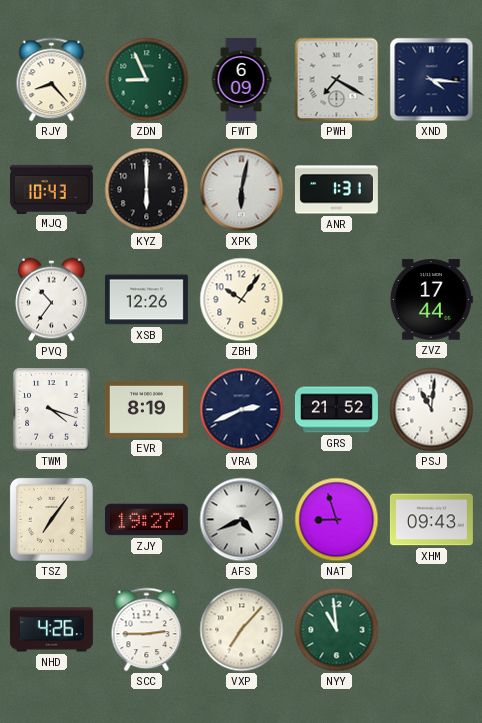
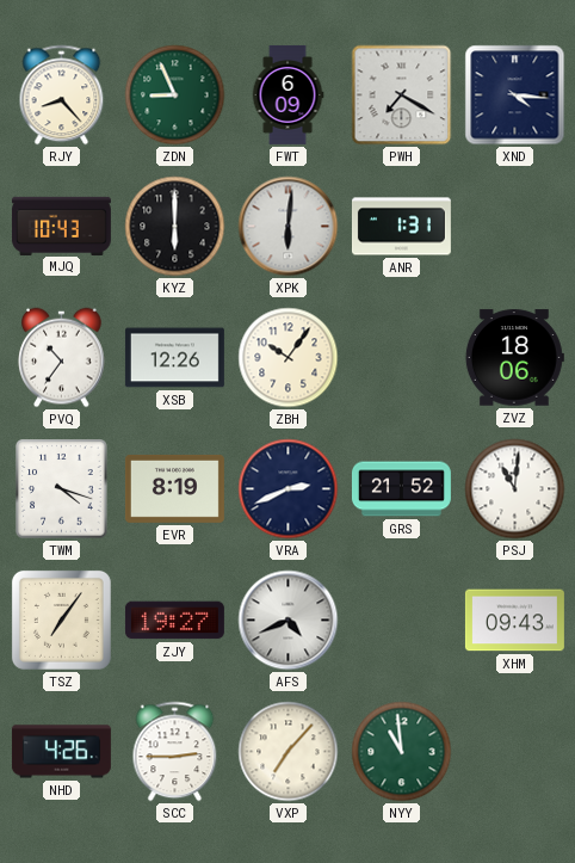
XPK: 6:02 -> 6:01
ZVZ: 17:44 -> 18:06
NAT: 8:57 -> none
